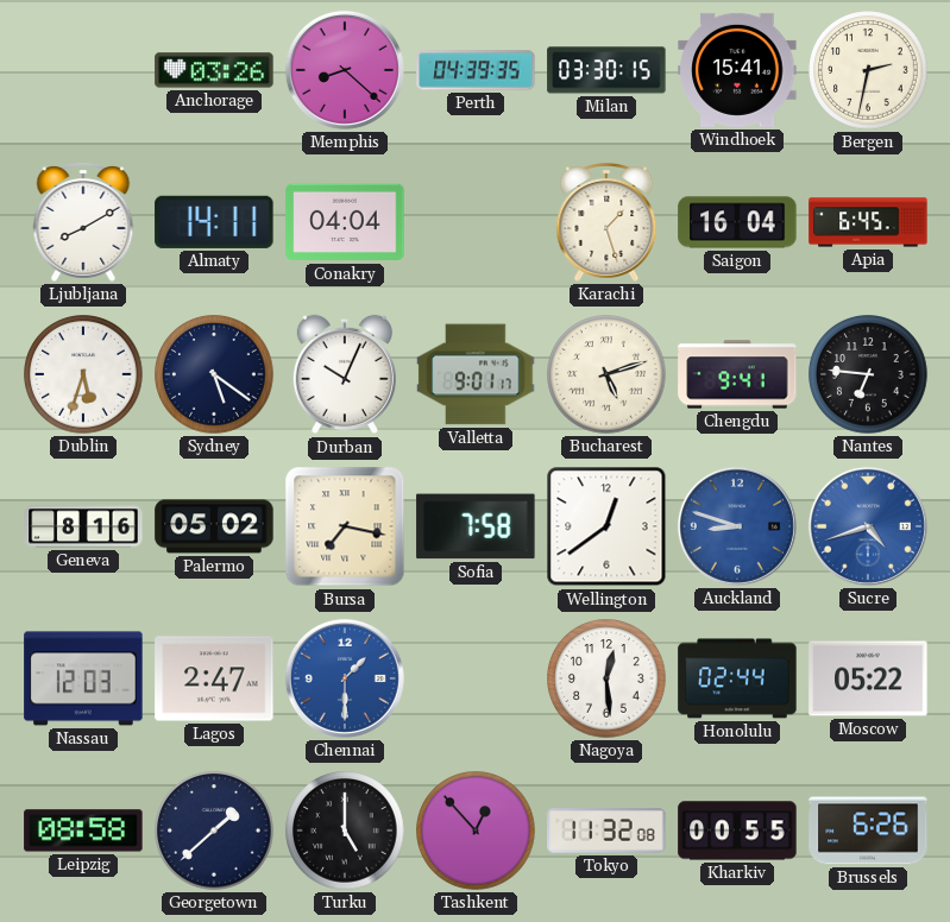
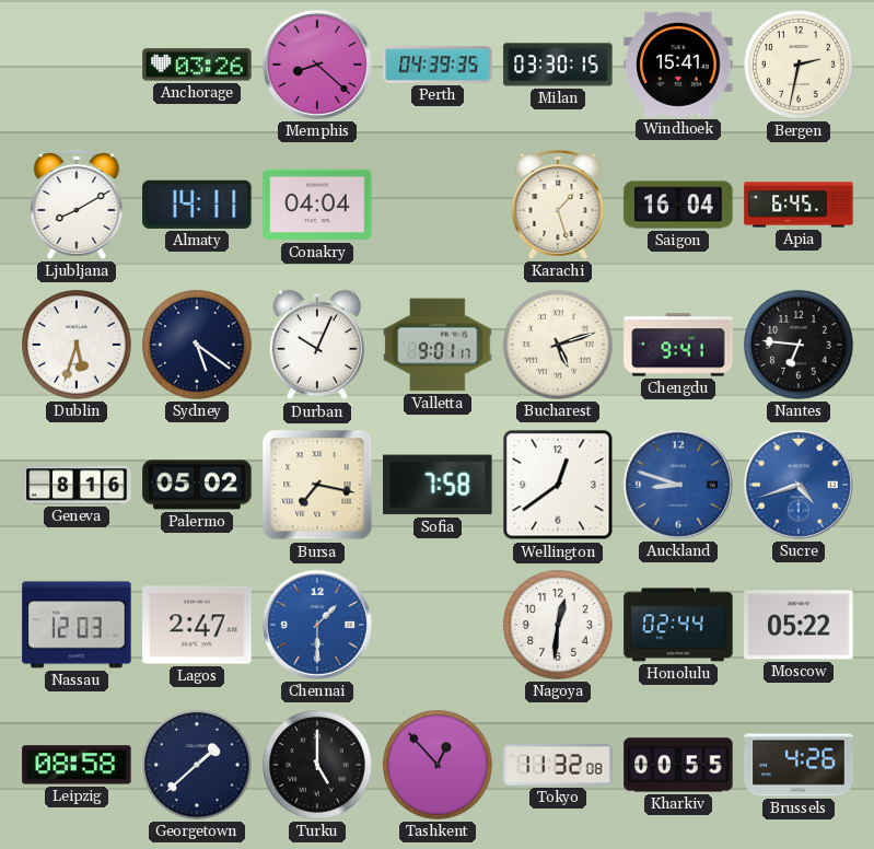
Nagoya: 12:29 -> 12:31
Brussels: 6:26 -> 4:26
